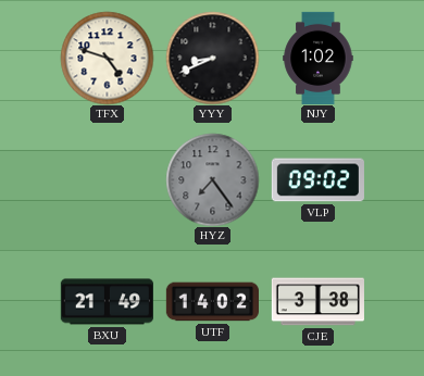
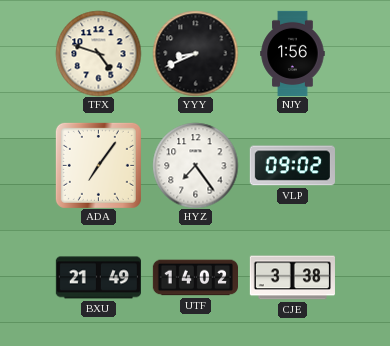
NJY: 1:02 -> 1:56
ADA: none -> 7:06
HYZ dial: grey -> white
